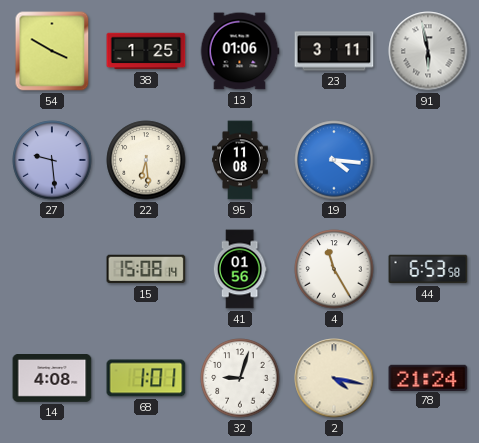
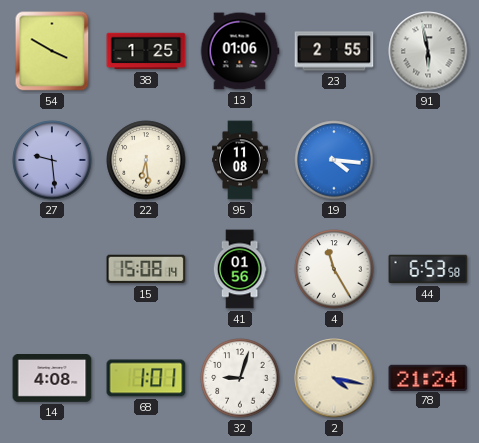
23: 3:11 -> 2:55
